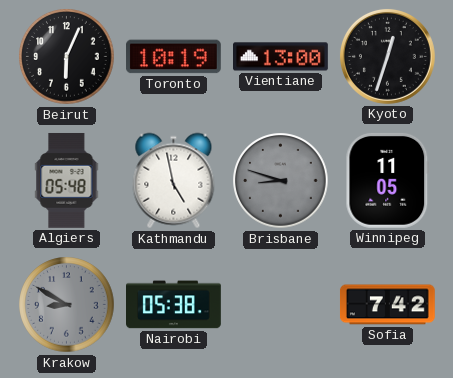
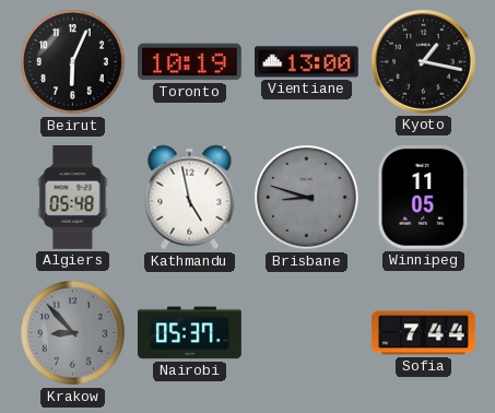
Kyoto: 12:33 -> 1:17
Krakow: 8:50 -> 8:53
Nairobi: 05:38 -> 05:37
Sofia: 7:42 -> 7:44
